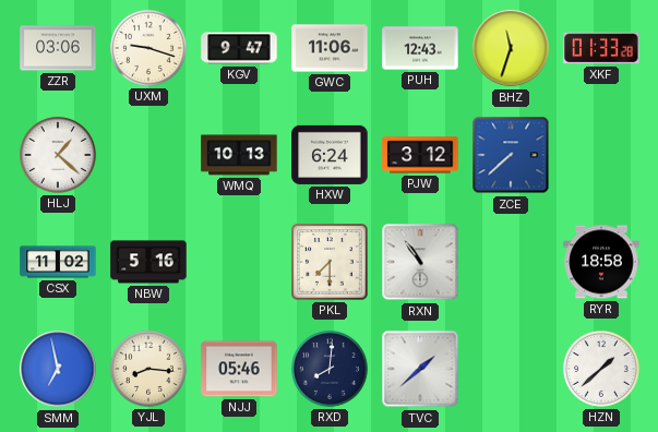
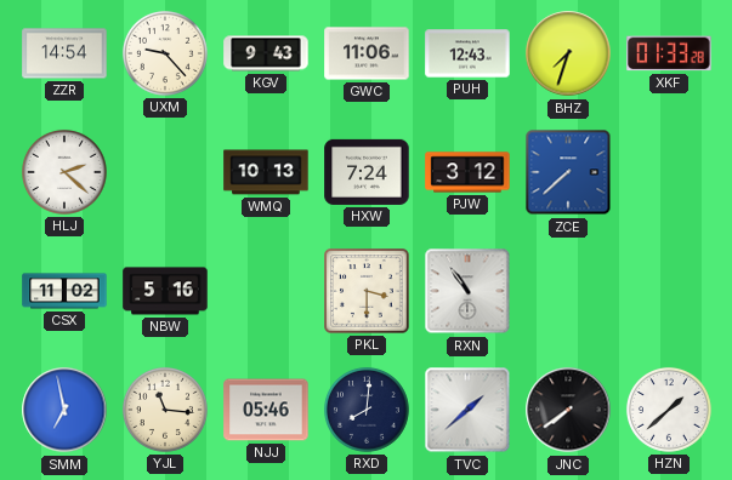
ZZR: 03:06 -> 14:54
UXM: 9:18 -> 9:23
KGV: 9:47 -> 9:43
BHZ: 11:33 -> 7:33
HLJ: 1:22 -> 2:22
HXW: 6:24 -> 7:24
PKL: 7:30 -> 3:30
RYR: 18:58 -> none
YJL: 8:16 -> 11:16
JNC: none -> 7:39
